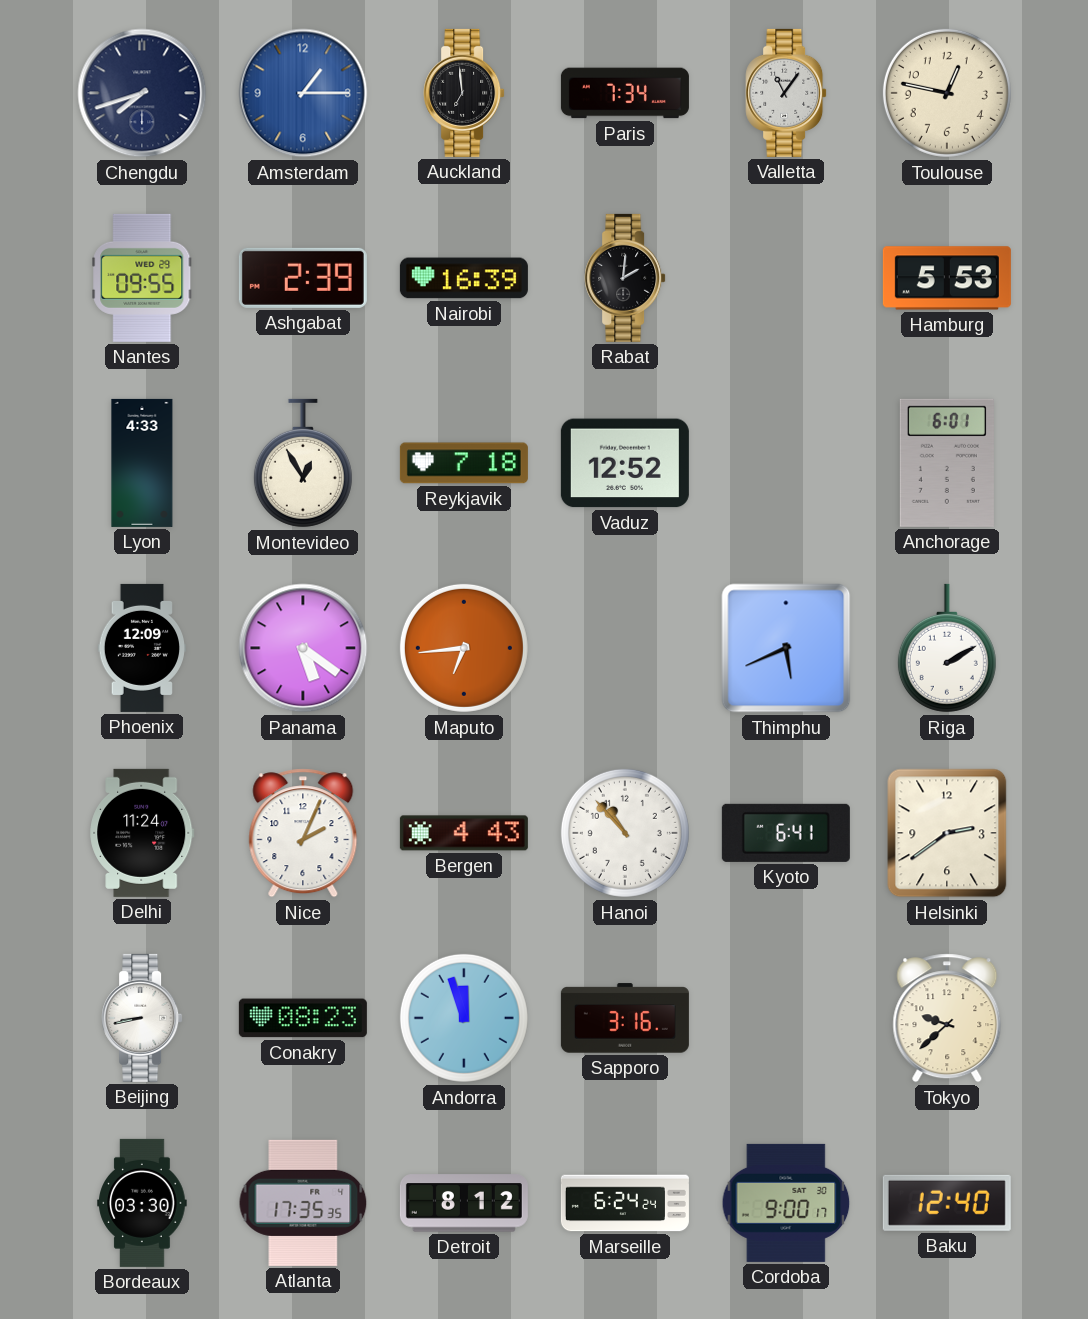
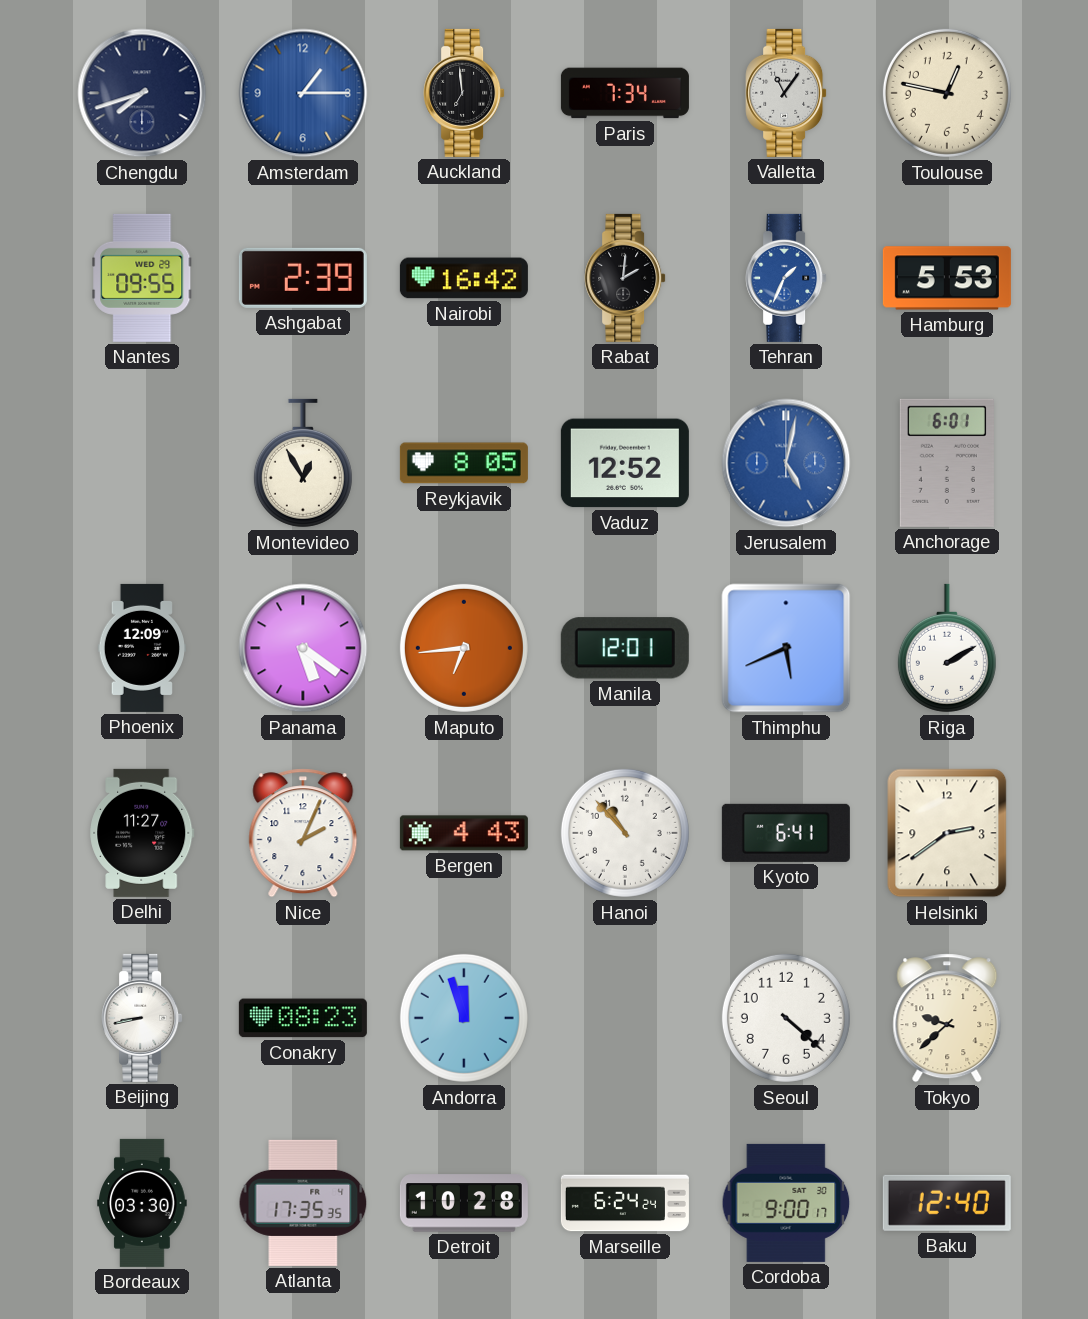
Nairobi: 16:39 -> 16:42
Tehran: none -> 1:34
Lyon: 4:33 -> none
Reykjavik: 7:18 -> 8:05
Jerusalem: none -> 5:02
Manila: none -> 12:01
Delhi: 11:24 -> 11:27
Sapporo: 3:16 -> none
Seoul: none -> 4:22
Detroit: 8:12 -> 10:28
